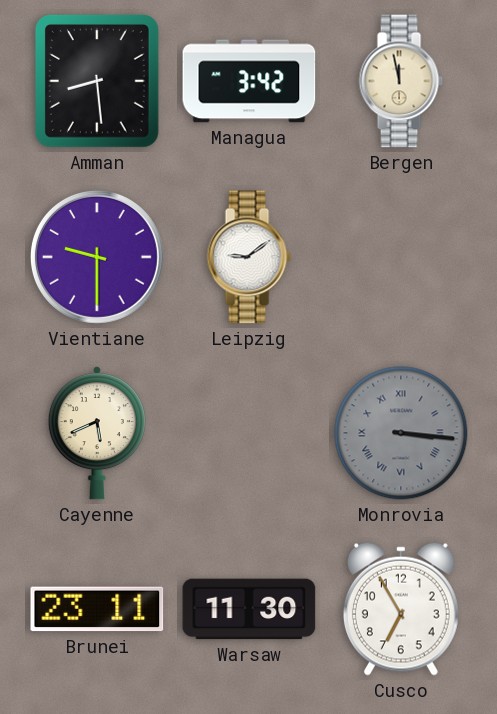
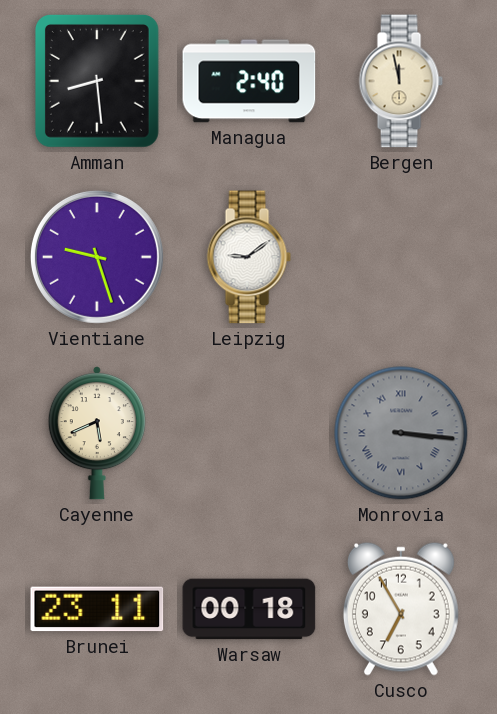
Managua: 3:42 -> 2:40
Vientiane: 9:30 -> 9:27
Warsaw: 11:30 -> 00:18
